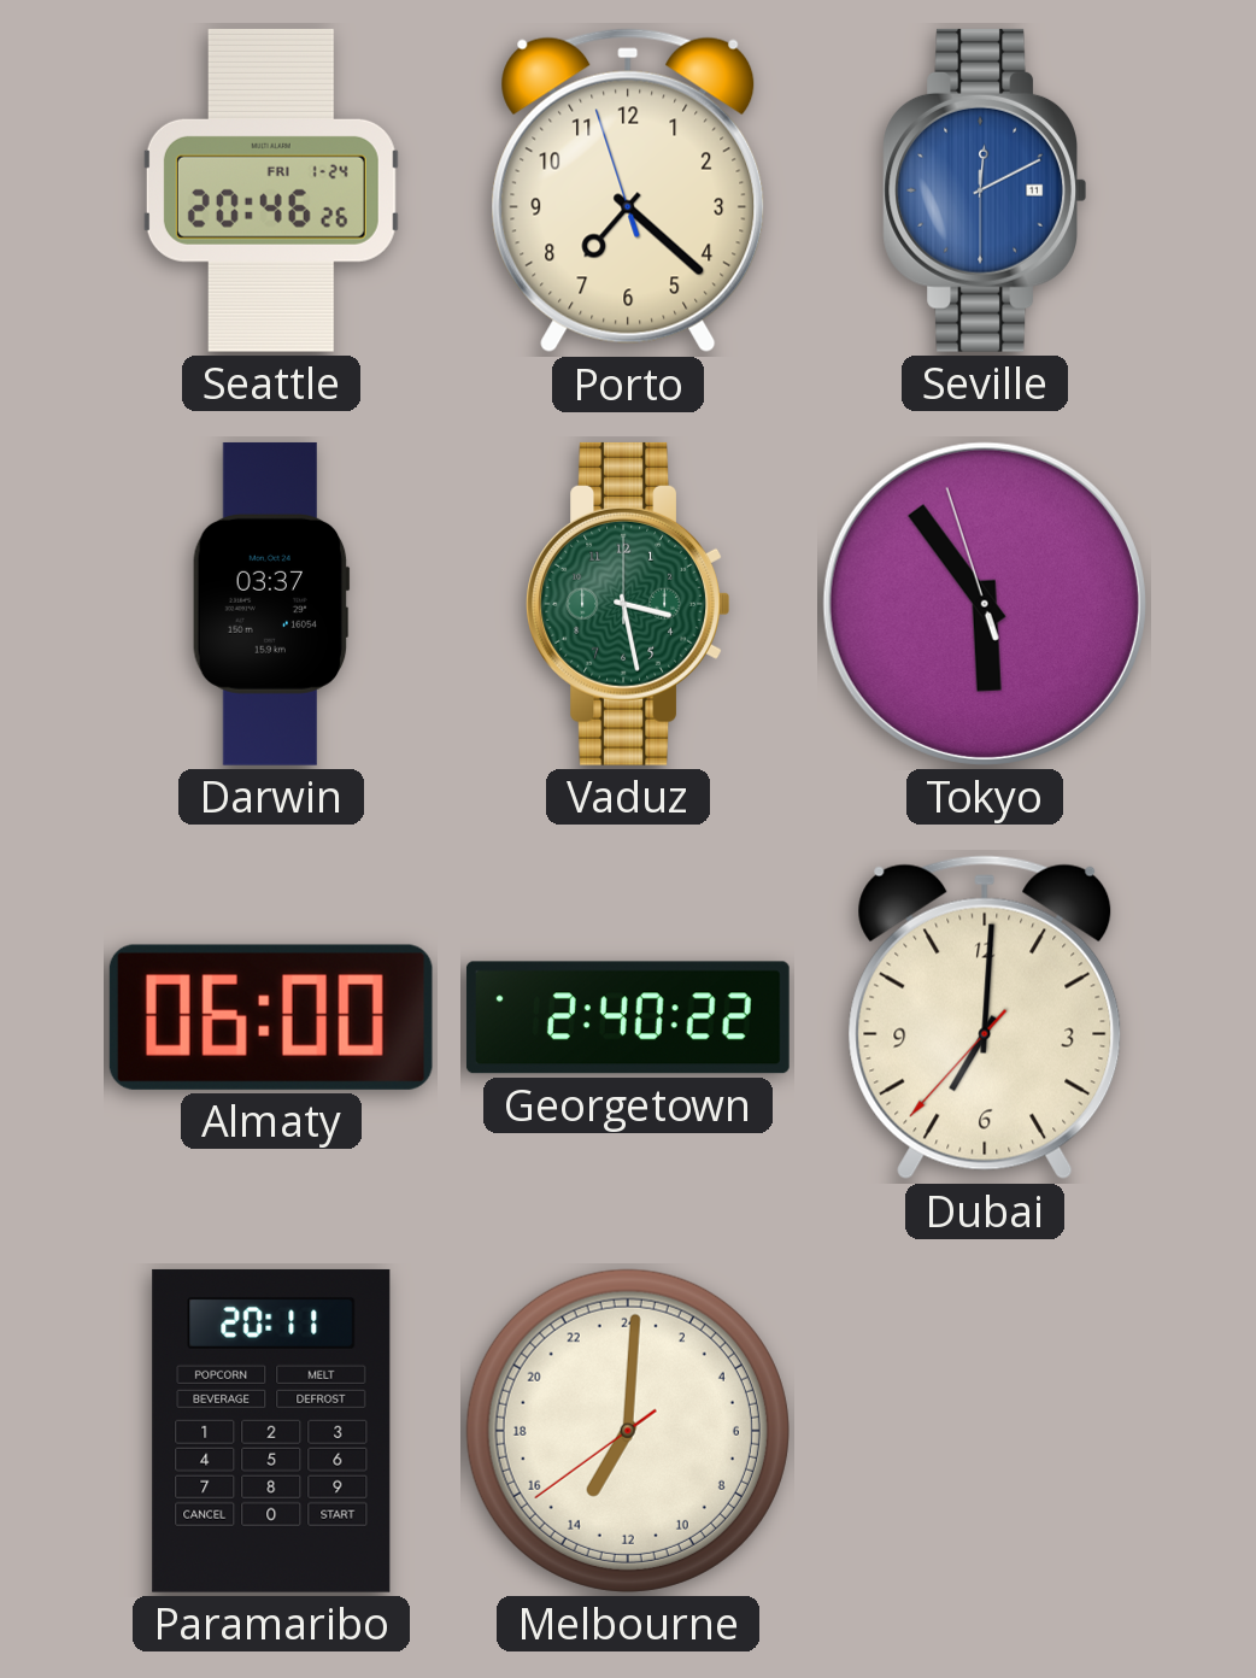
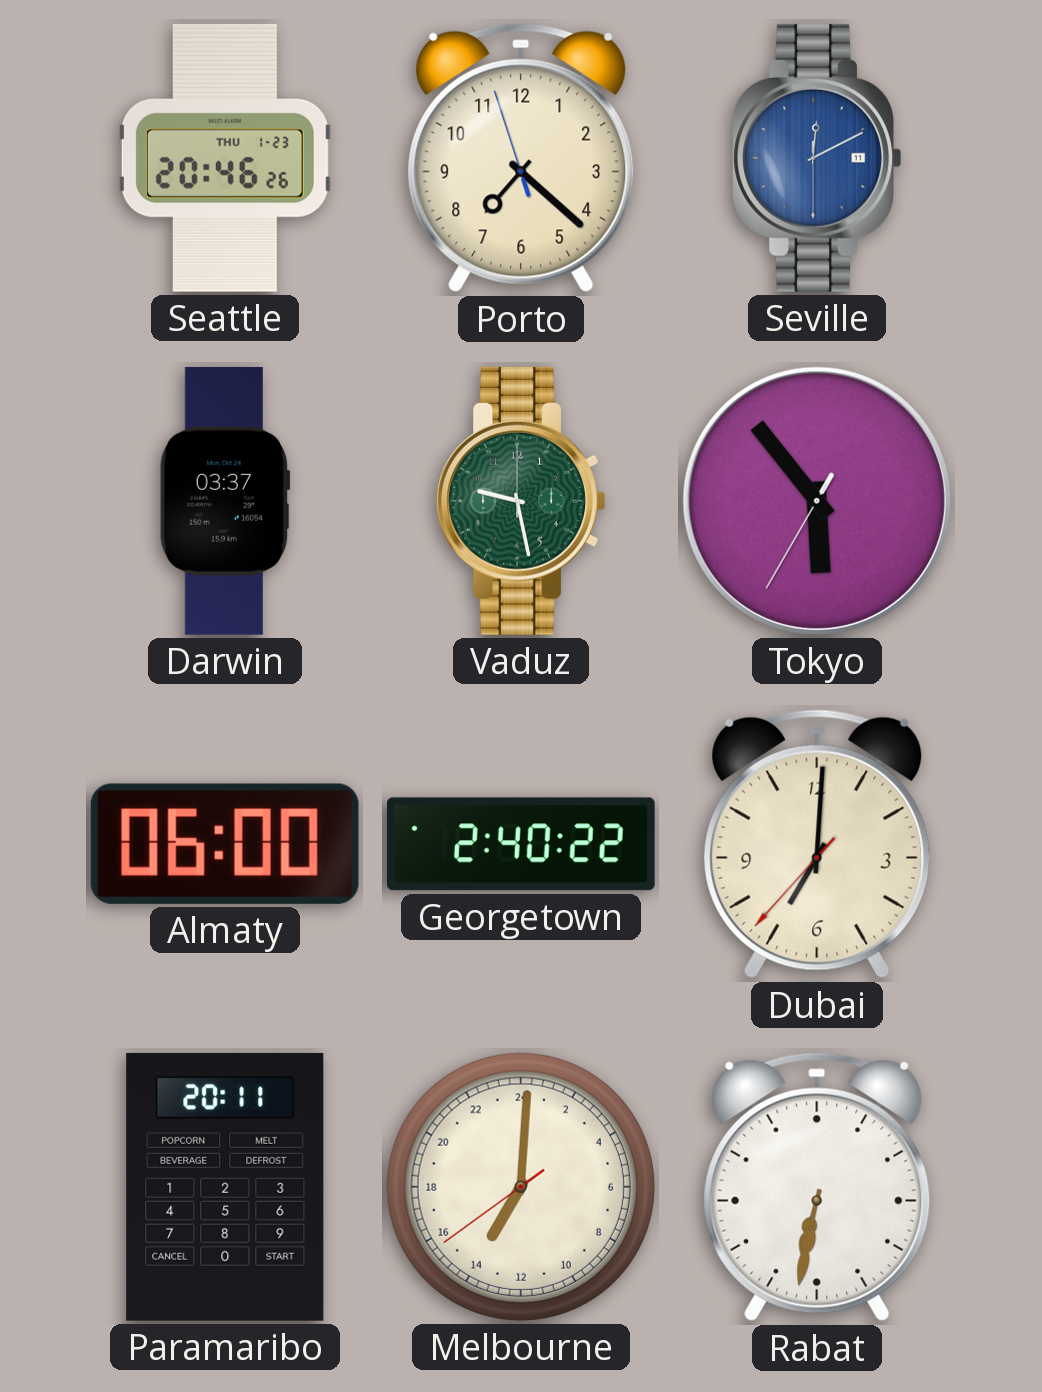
Seattle date: FRI 1-24 -> THU 1-23
Vaduz: 3:28 -> 9:28
Tokyo: 5:53:57 -> 5:53:35
Rabat: none -> 6:32
